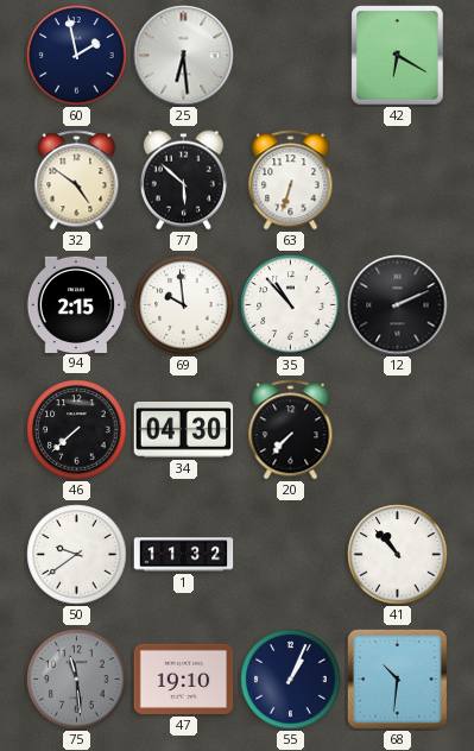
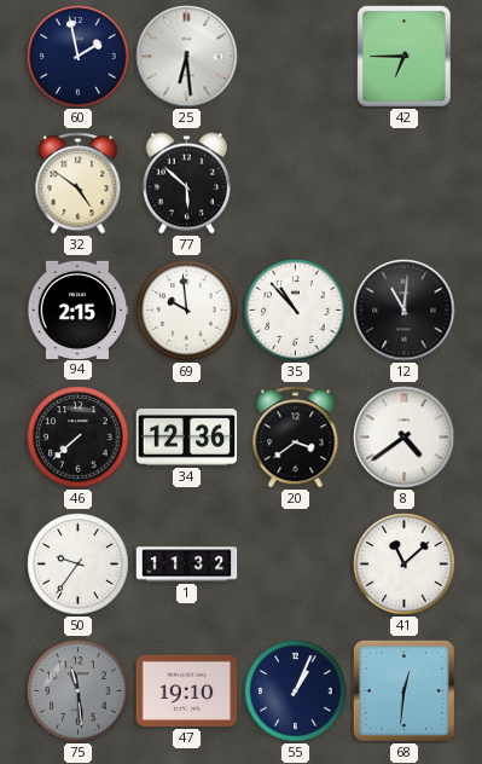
42: 6:20 -> 6:45
63: 6:33 -> none
12: 2:11 -> 11:01
34: 04:30 -> 12:36
20: 7:37 -> 3:39
8: none -> 4:39
50: 9:39 -> 9:36
41: 10:53 -> 11:08
68: 10:31 -> 12:31
